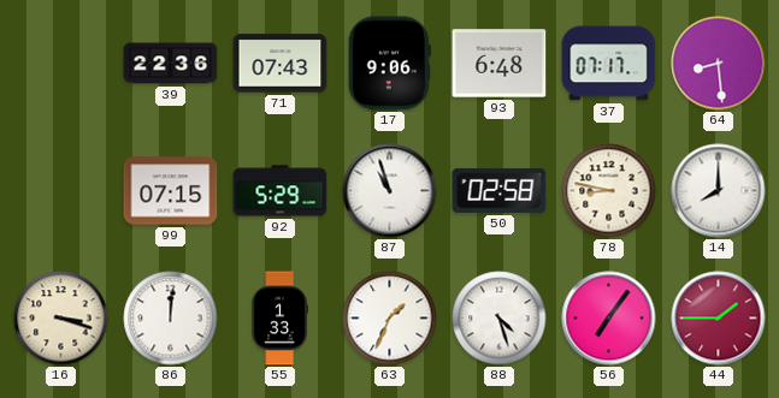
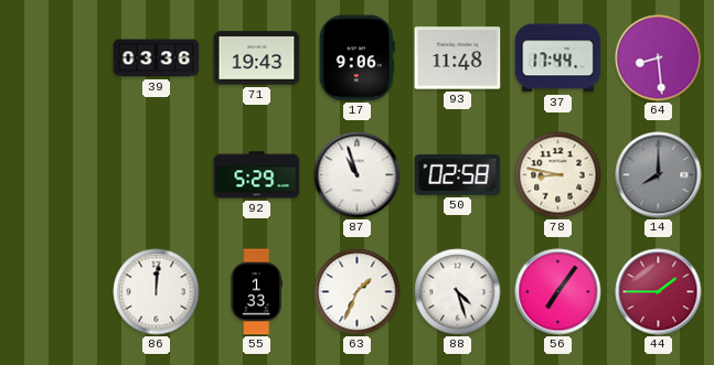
39: 22:36 -> 03:36
71: 07:43 -> 19:43
93: 6:48 -> 11:48
37: 07:17 -> 17:44
99: 07:15 -> none
14 dial: white -> grey
16: 3:18 -> none
